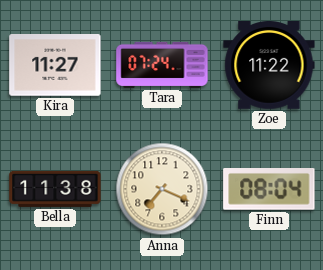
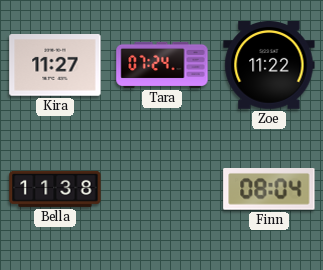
Anna: 7:19 -> none
